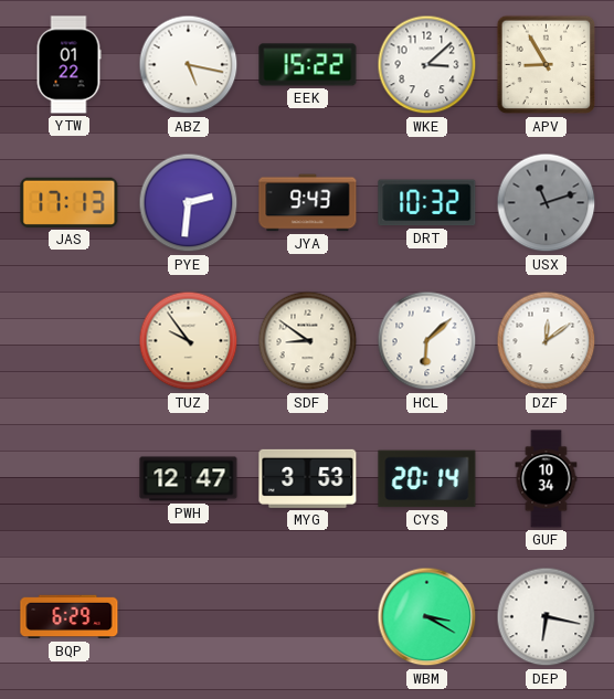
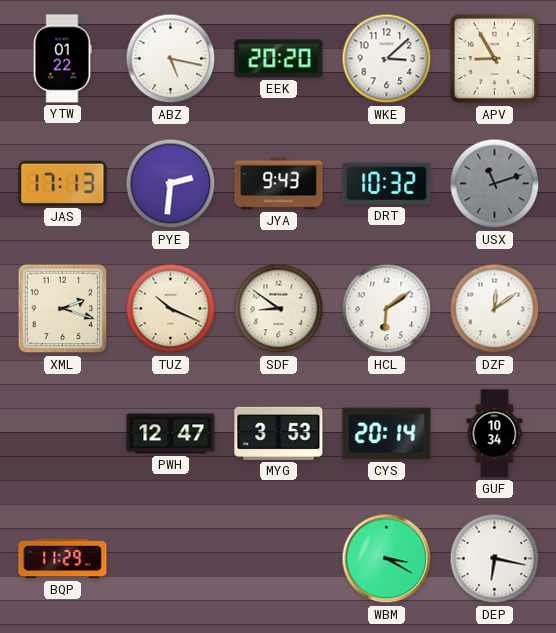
EEK: 15:22 -> 20:20
XML: none -> 2:18
TUZ: 9:54 -> 10:19
HCL: 6:08 -> 6:09
BQP: 6:29 -> 11:29
